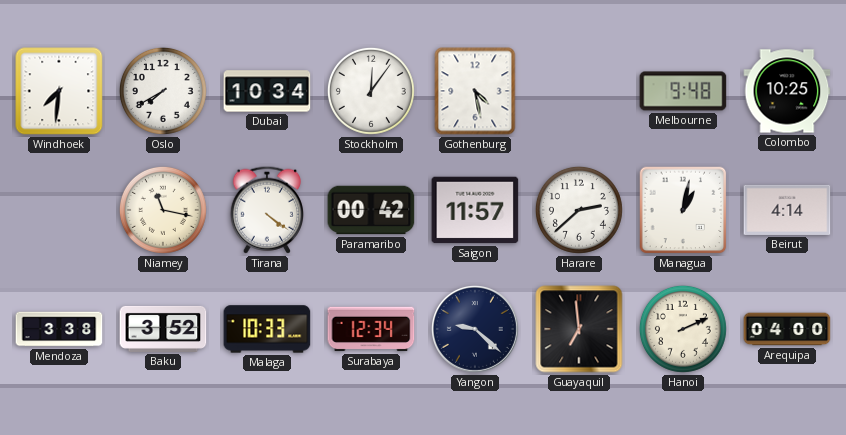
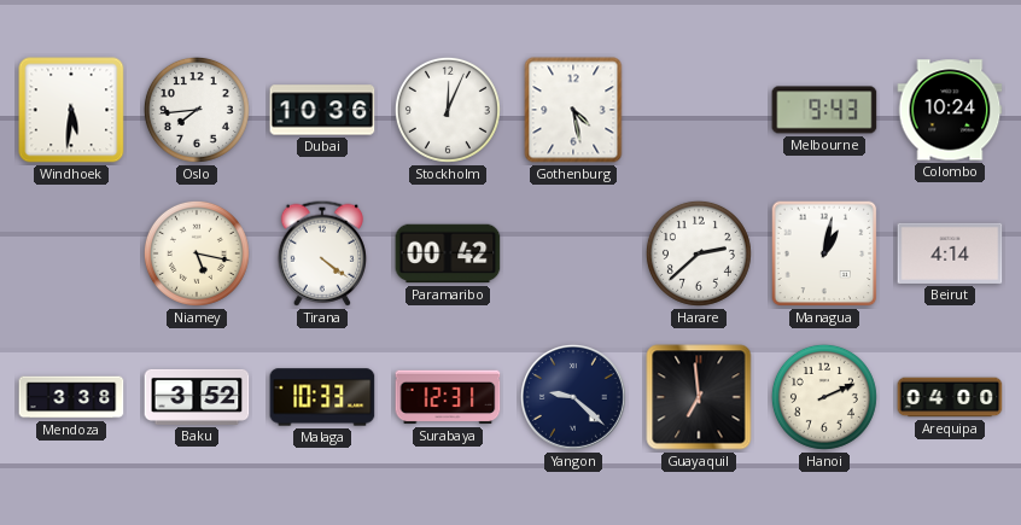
Windhoek: 7:31 -> 5:31
Oslo: 7:40 -> 7:44
Dubai: 10:34 -> 10:36
Stockholm: 12:06 -> 12:04
Melbourne: 9:48 -> 9:43
Colombo: 10:25 -> 10:24
Niamey: 11:17 -> 5:17
Saigon: 11:57 -> none
Surabaya: 12:34 -> 12:31
